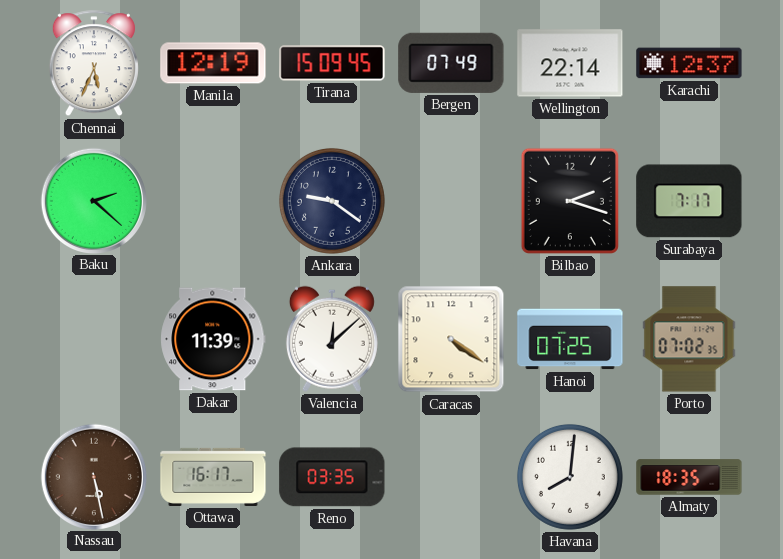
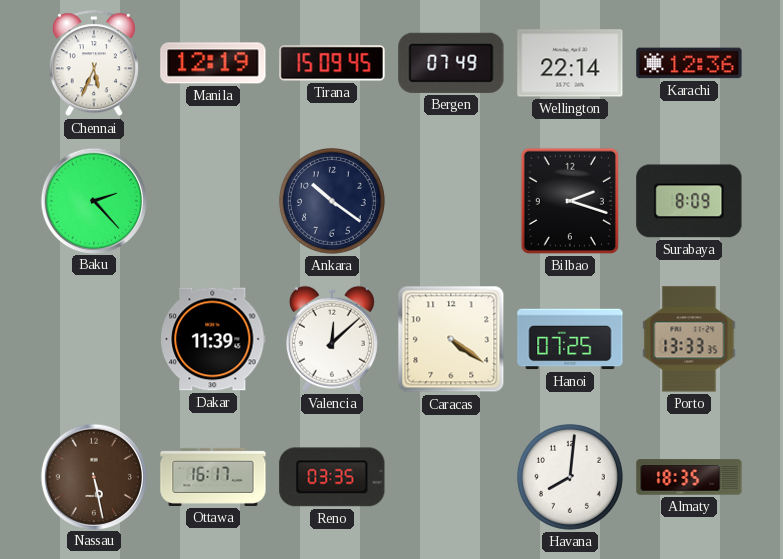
Karachi: 12:37 -> 12:36
Baku: 2:22 -> 2:23
Ankara: 9:21 -> 10:21
Surabaya: 7:17 -> 8:09
Porto: 07:02 -> 13:33
